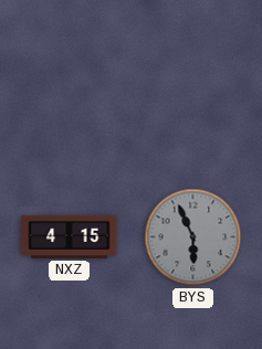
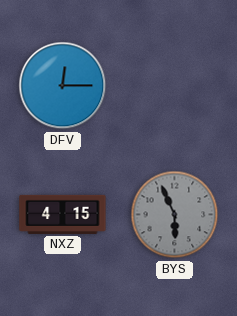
DFV: none -> 12:15
